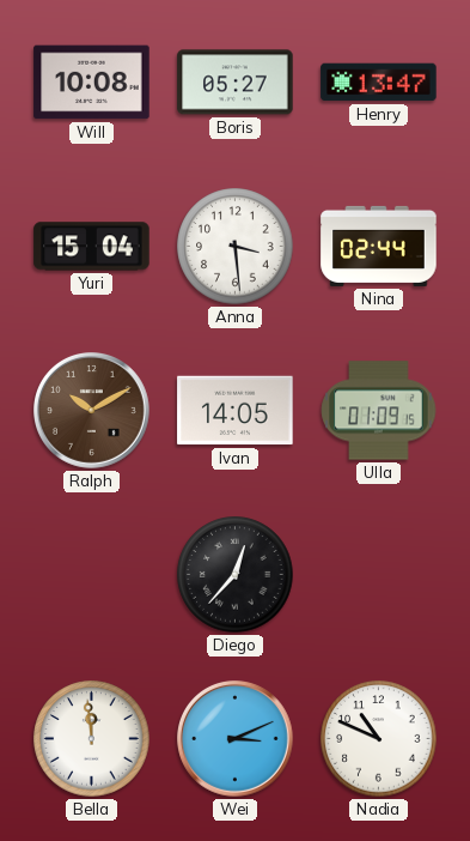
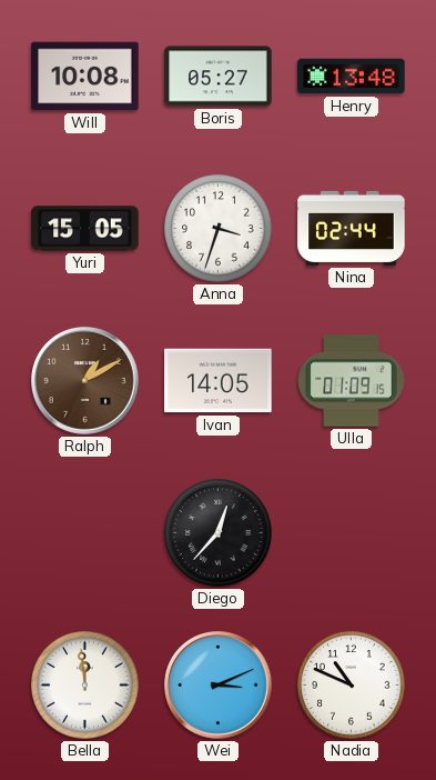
Henry: 13:47 -> 13:48
Yuri: 15:04 -> 15:05
Anna: 3:29 -> 3:33
Ralph: 10:10 -> 1:10
